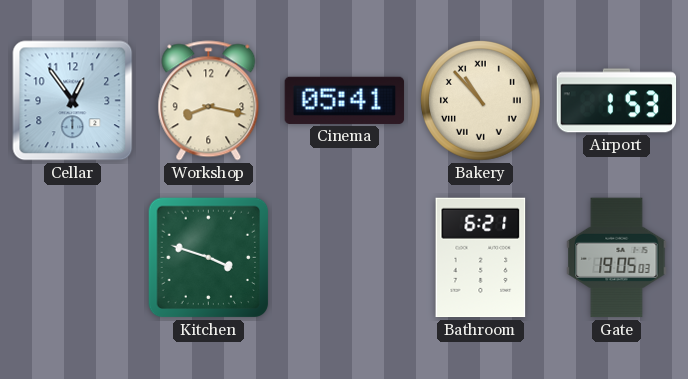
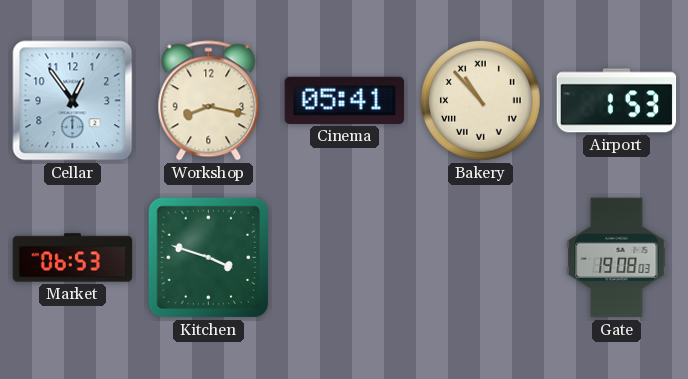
Market: none -> 06:53
Bathroom: 6:21 -> none
Gate: 19:05 -> 19:08
